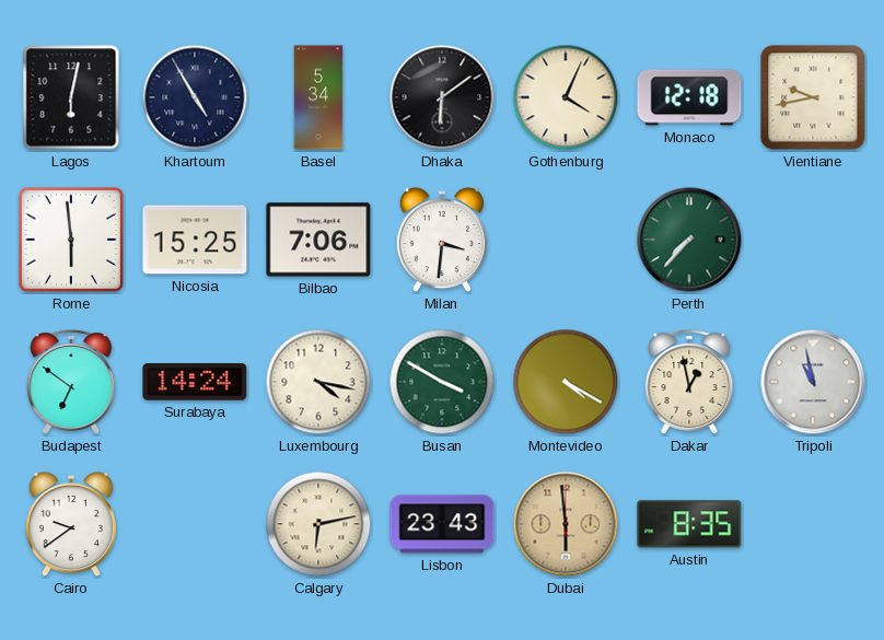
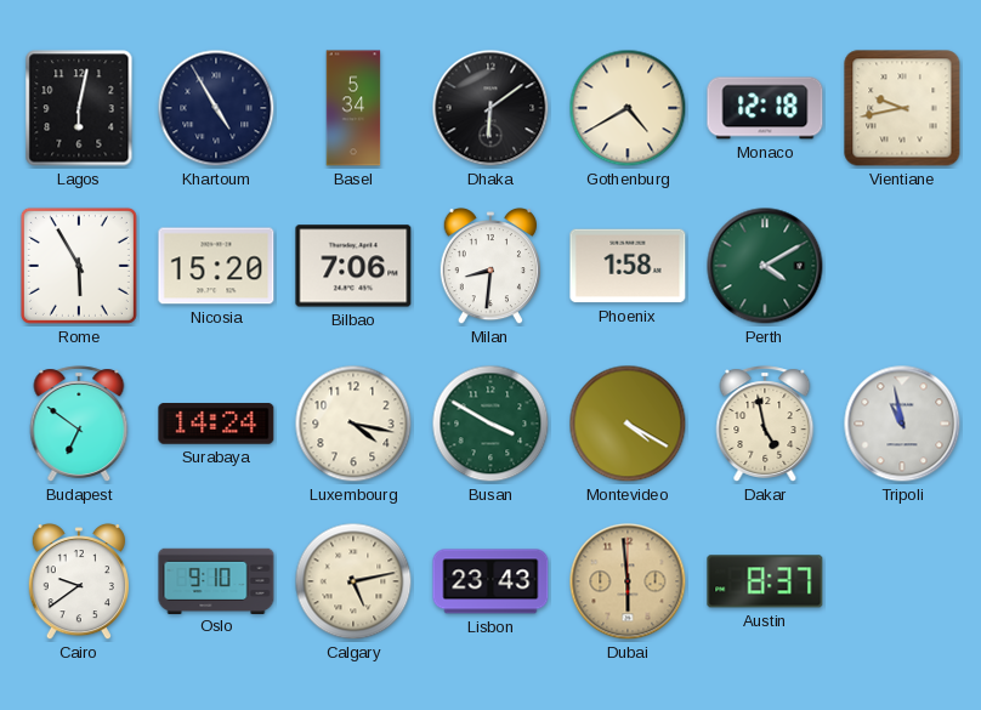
Gothenburg: 4:04 -> 4:40
Rome: 5:59 -> 5:55
Nicosia: 15:25 -> 15:20
Milan: 3:31 -> 8:31
Phoenix: none -> 1:58
Perth: 7:37 -> 4:10
Dakar: 12:58 -> 4:58
Oslo: none -> 9:10
Calgary: 6:13 -> 5:13
Austin: 8:35 -> 8:37
